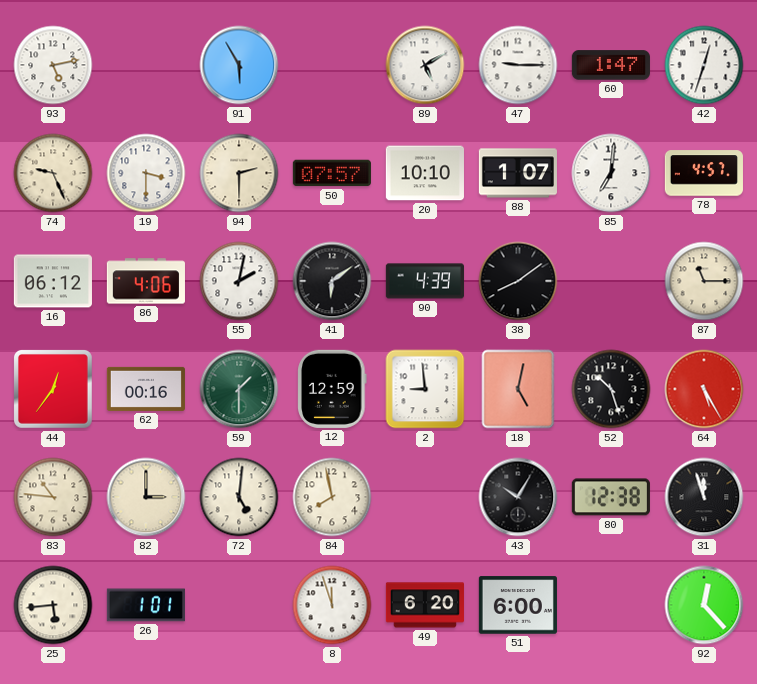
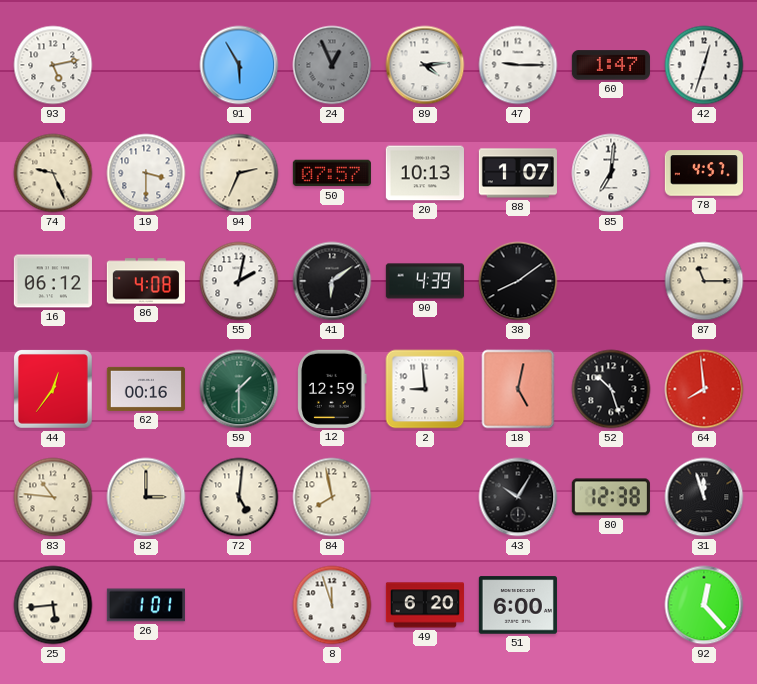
24: none -> 12:56
89: 5:10 -> 4:14
94: 2:30 -> 2:34
20: 10:10 -> 10:13
86: 4:06 -> 4:08
64: 5:25 -> 7:59
